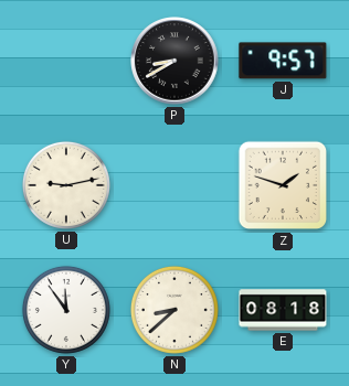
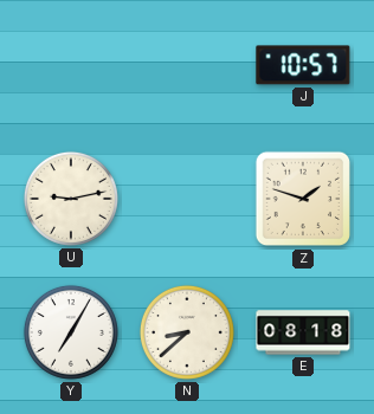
P: 8:40 -> none
J: 9:57 -> 10:57
Y: 11:54 -> 7:05
